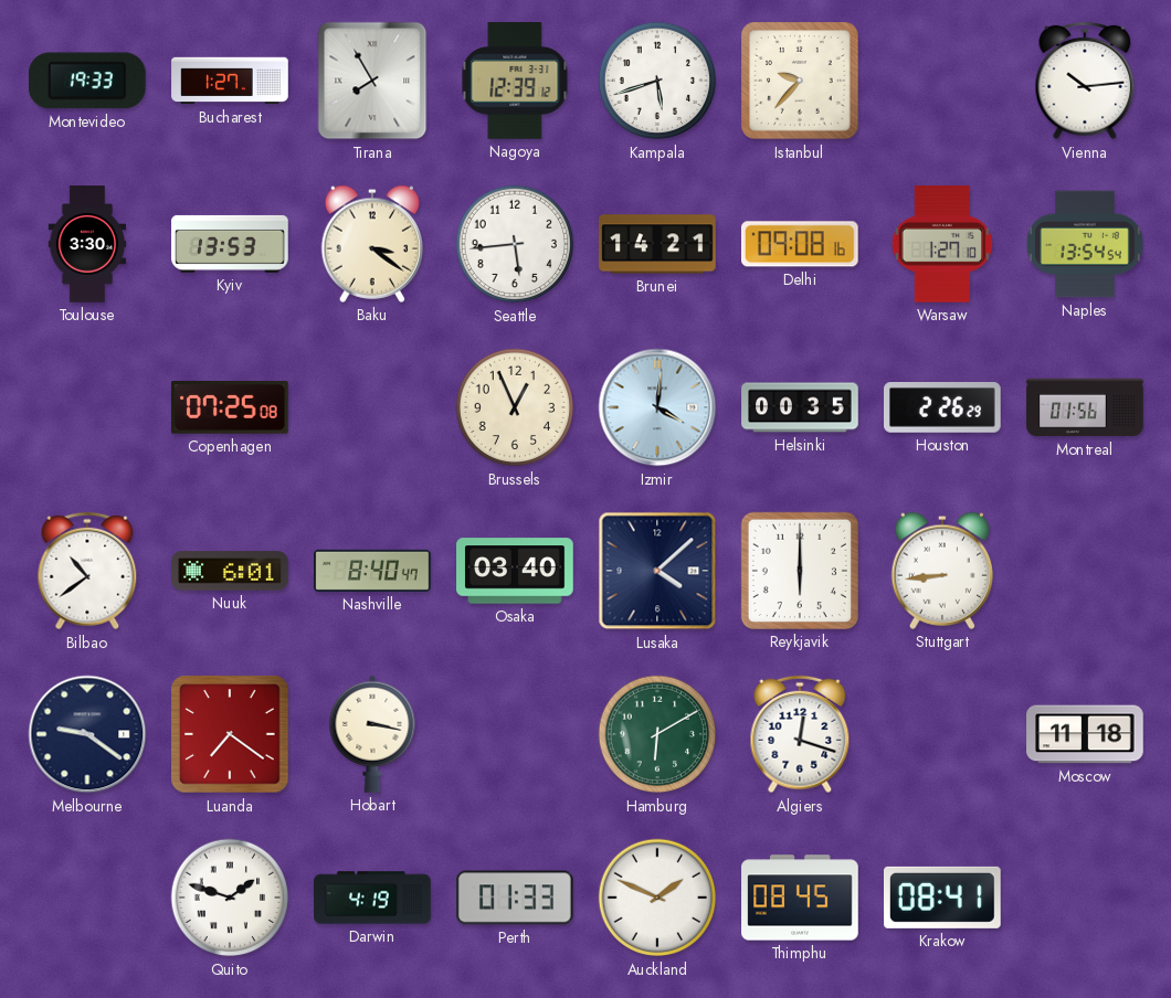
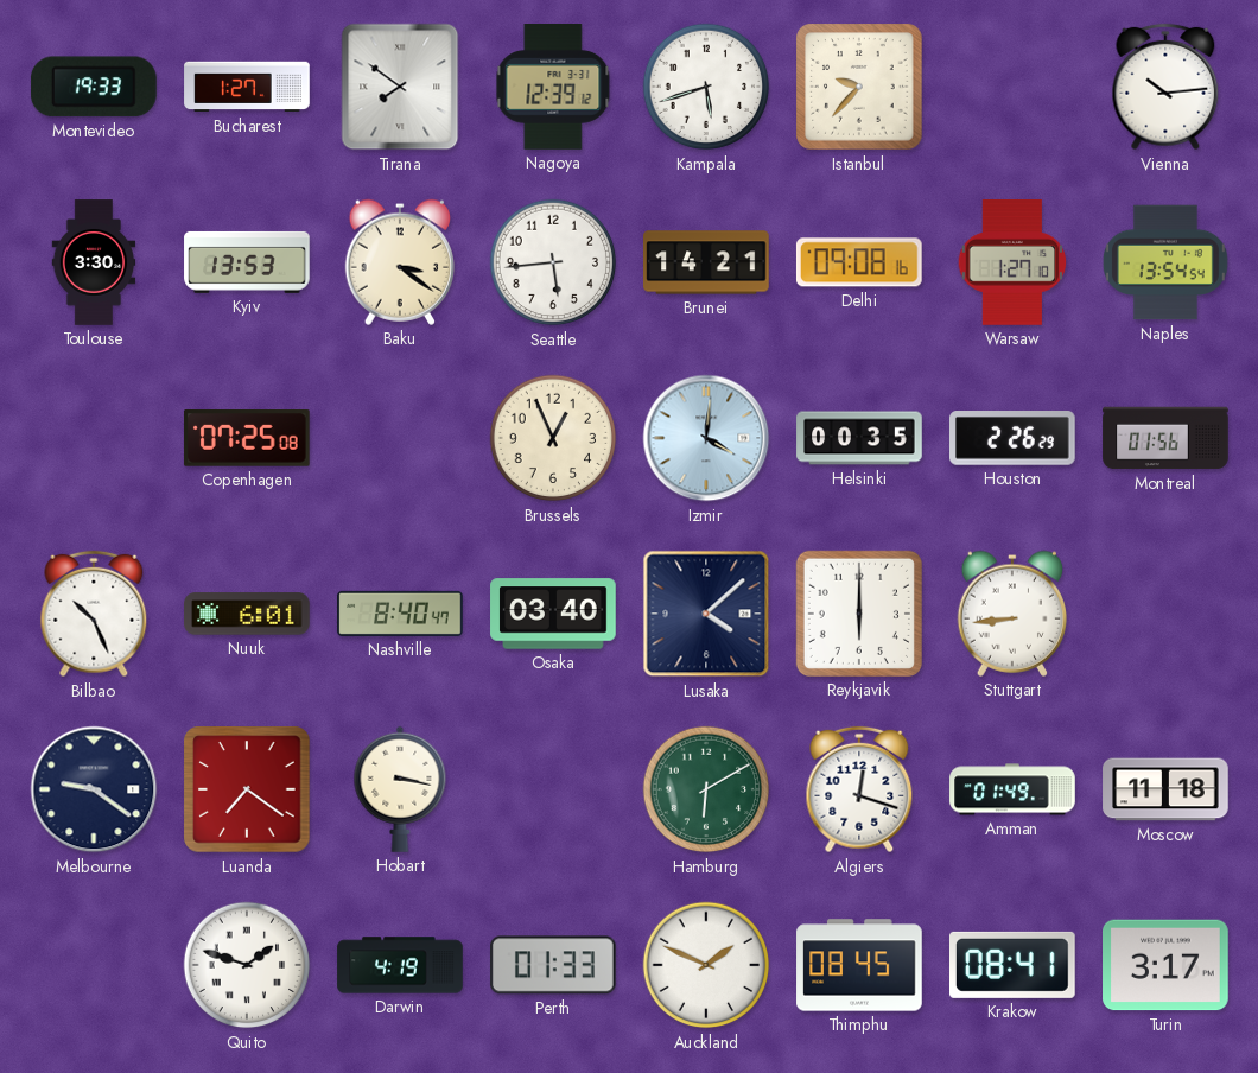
Tirana: 7:55 -> 7:51
Bilbao: 10:39 -> 10:26
Amman: none -> 01:49
Turin: none -> 3:17
